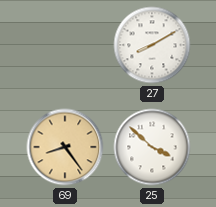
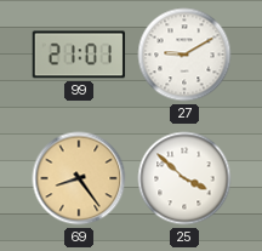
99: none -> 21:01
27: 8:10 -> 9:10
